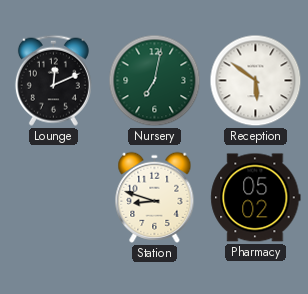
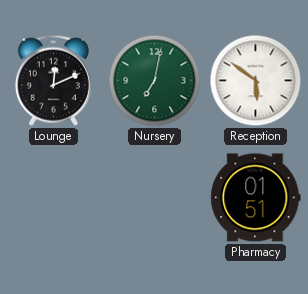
Station: 8:48 -> none
Pharmacy: 05:02 -> 01:51
